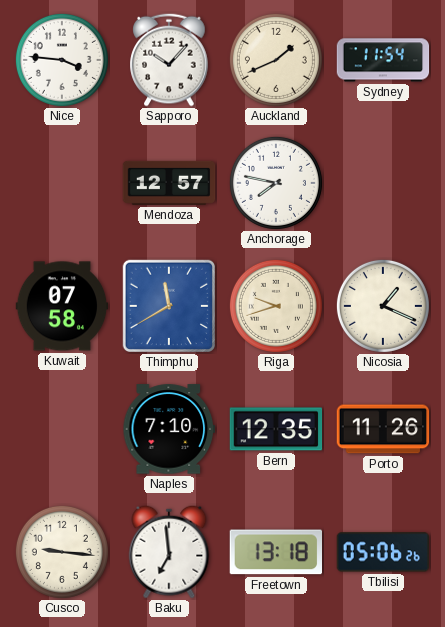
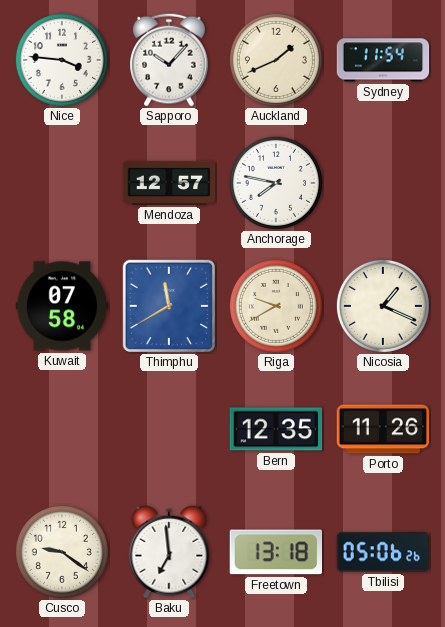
Riga: 9:42 -> 9:40
Naples: 7:10 -> none
Cusco: 9:16 -> 9:21
